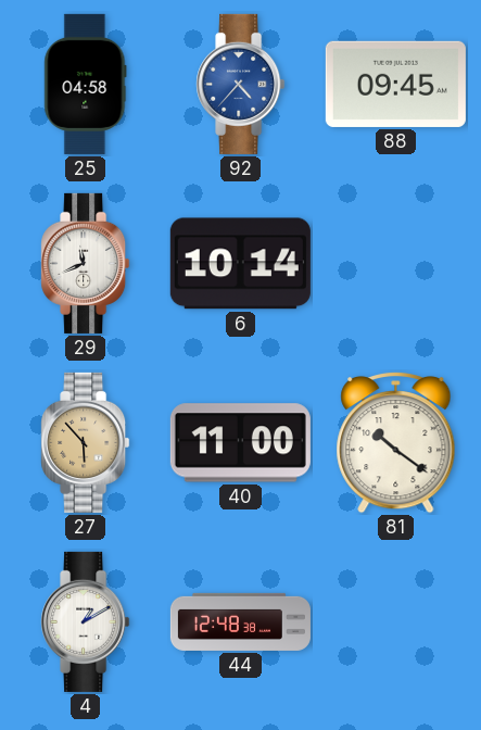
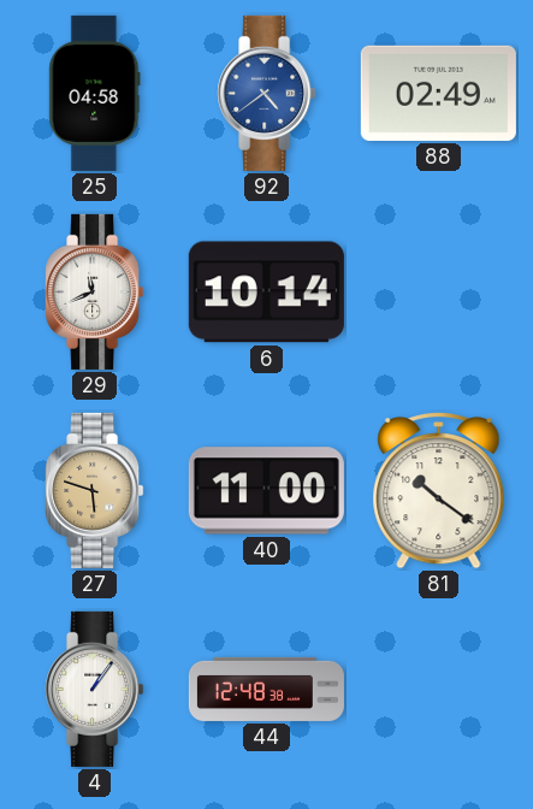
92: 4:37 -> 4:39
88: 09:45 -> 02:49
27: 5:53 -> 5:48
4: 1:10 -> 1:06
